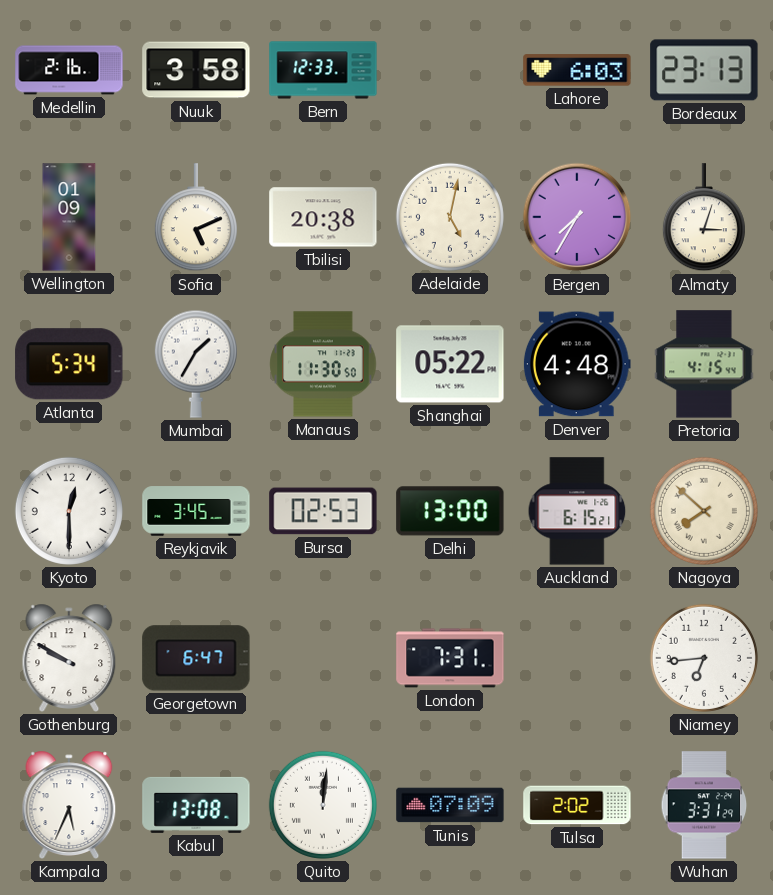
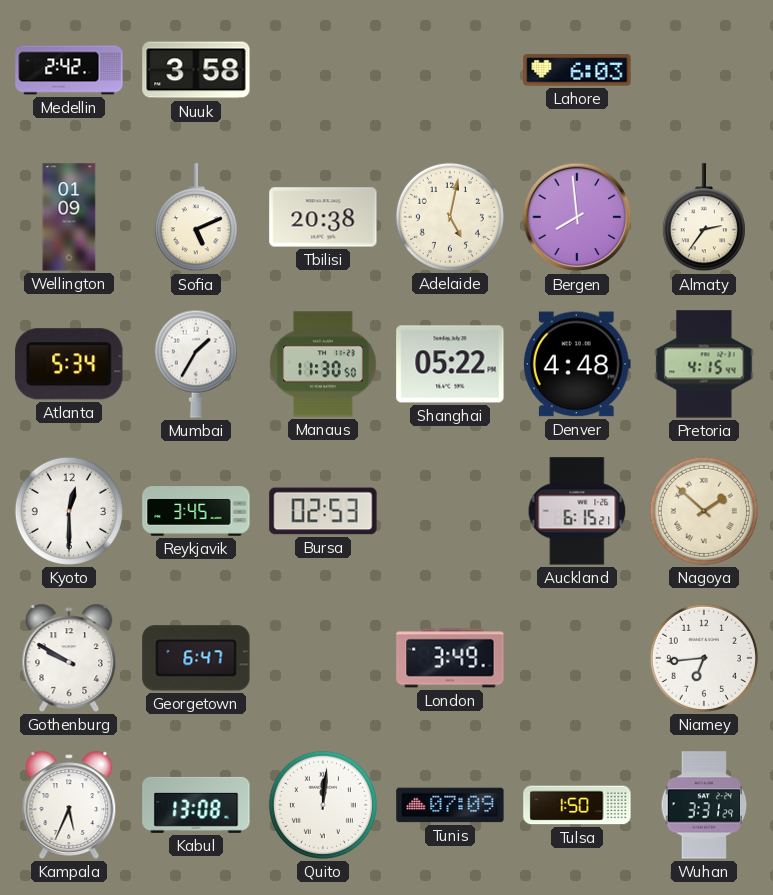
Medellin: 2:16 -> 2:42
Bern: 12:33 -> none
Bordeaux: 23:13 -> none
Bergen: 7:35 -> 7:59
Almaty: 3:03 -> 2:36
Delhi: 13:00 -> none
Nagoya: 7:52 -> 1:52
London: 7:31 -> 3:49
Tulsa: 2:02 -> 1:50
